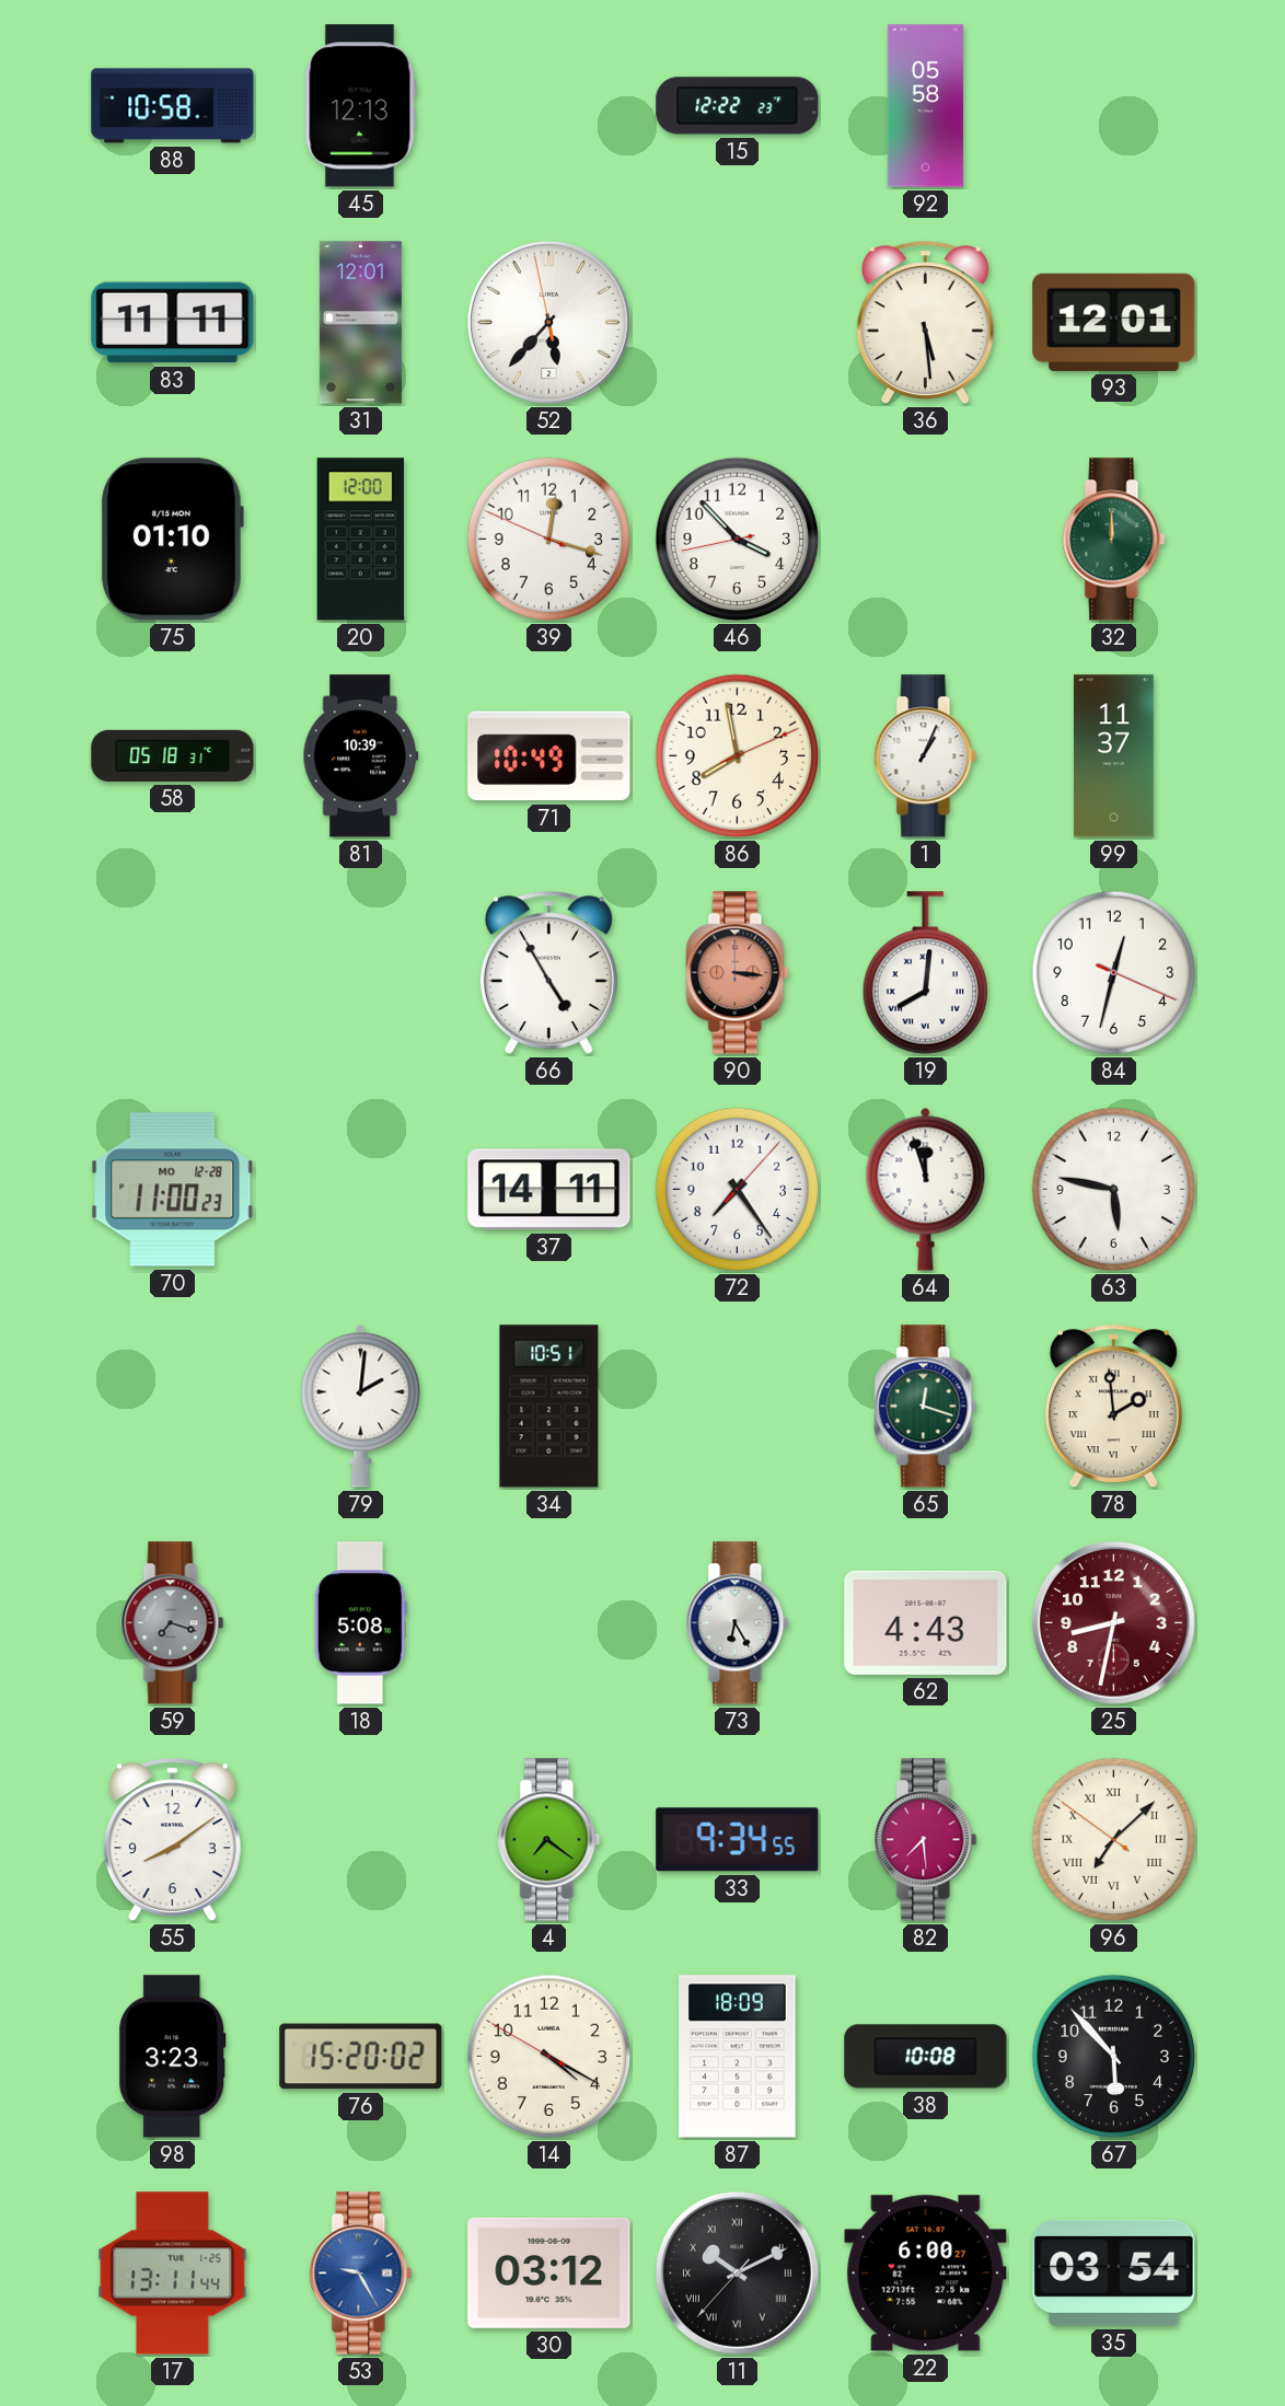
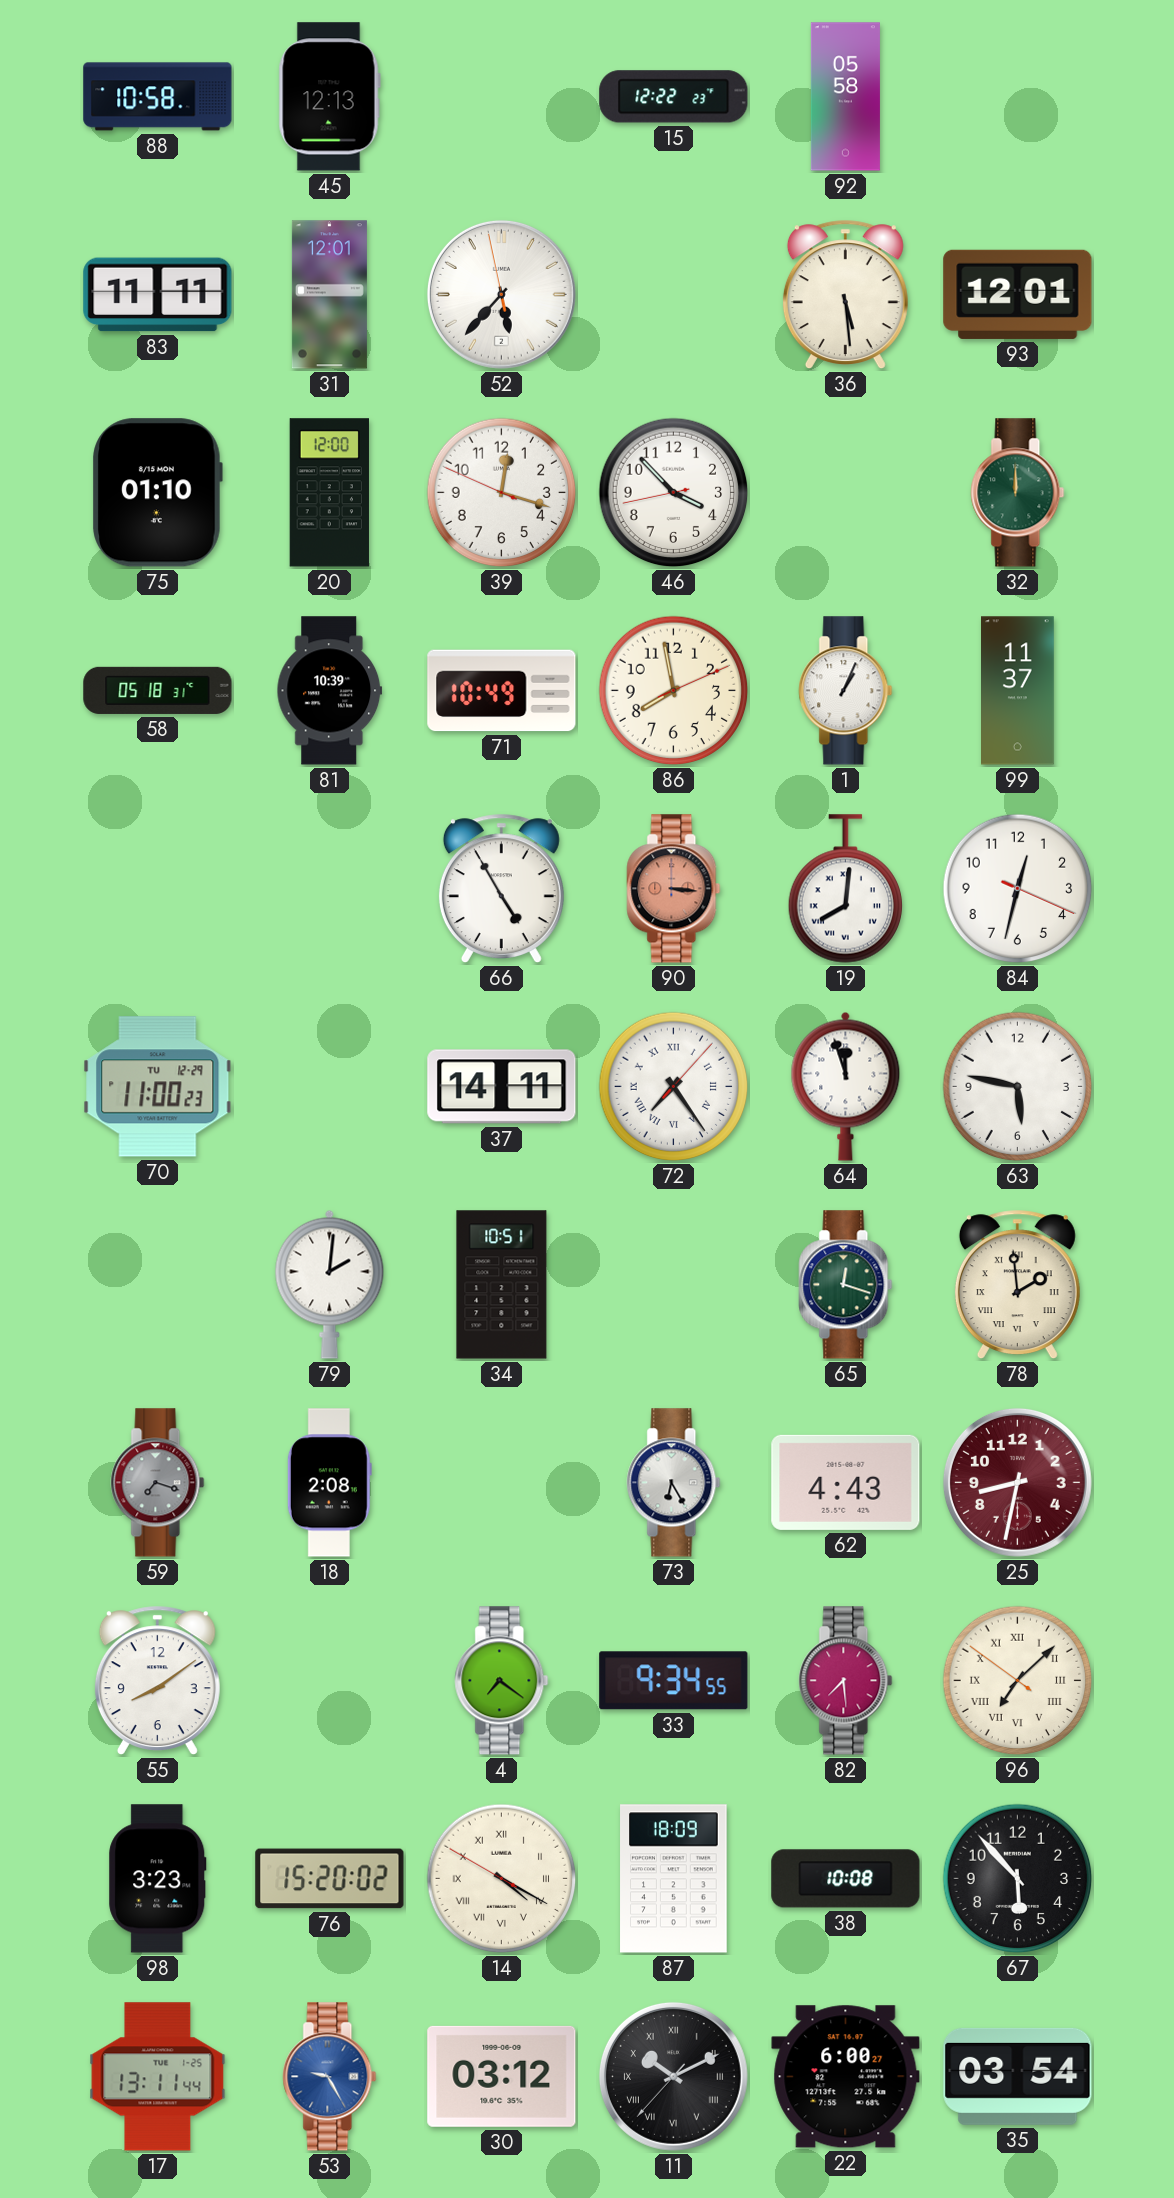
70 date: MO 12-28 -> TU 12-29
72 numerals: Arabic -> Roman
18: 5:08 -> 2:08
14 numerals: Arabic -> Roman
